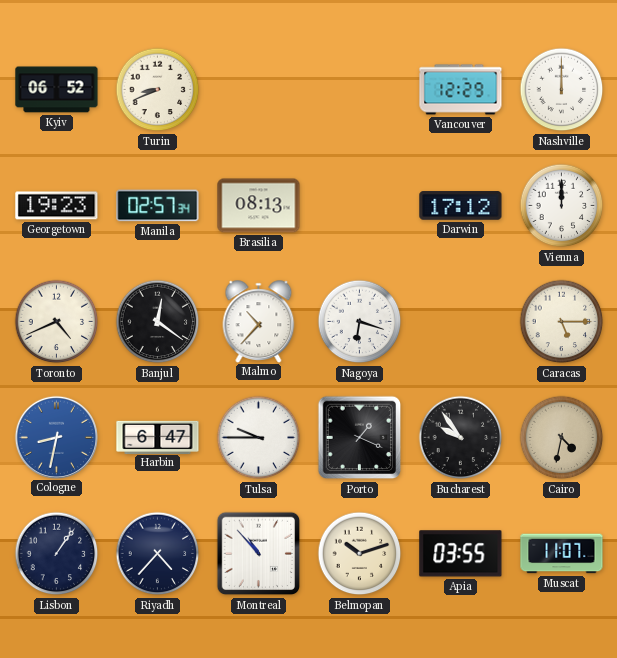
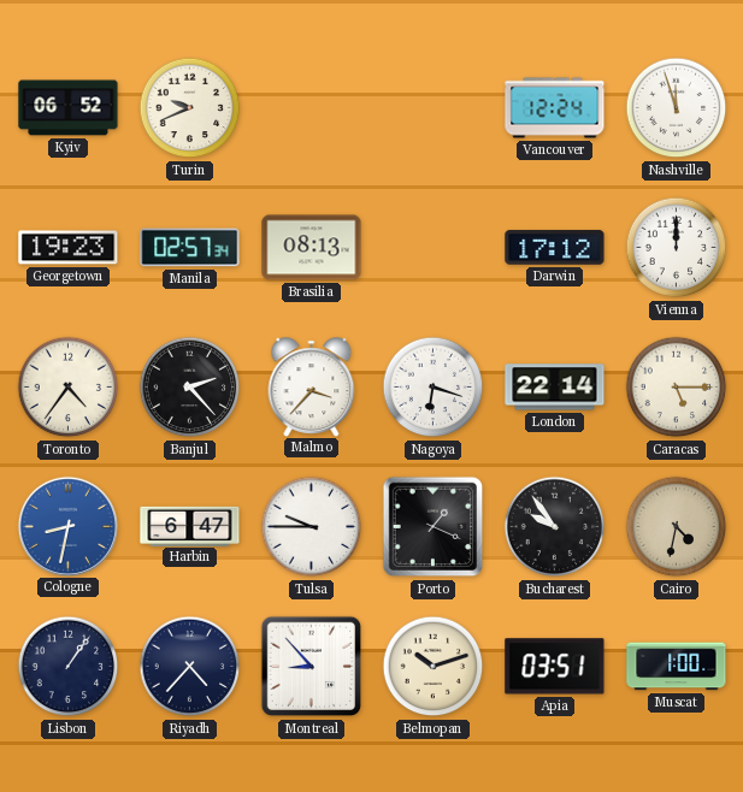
Turin: 8:41 -> 9:41
Vancouver: 12:29 -> 12:24
Nashville: 12:00 -> 11:57
Toronto: 4:41 -> 4:36
Banjul: 12:21 -> 2:23
Malmo: 10:37 -> 3:37
London: none -> 22:14
Montreal: 10:53 -> 8:53
Apia: 03:55 -> 03:51
Muscat: 11:07 -> 1:00
